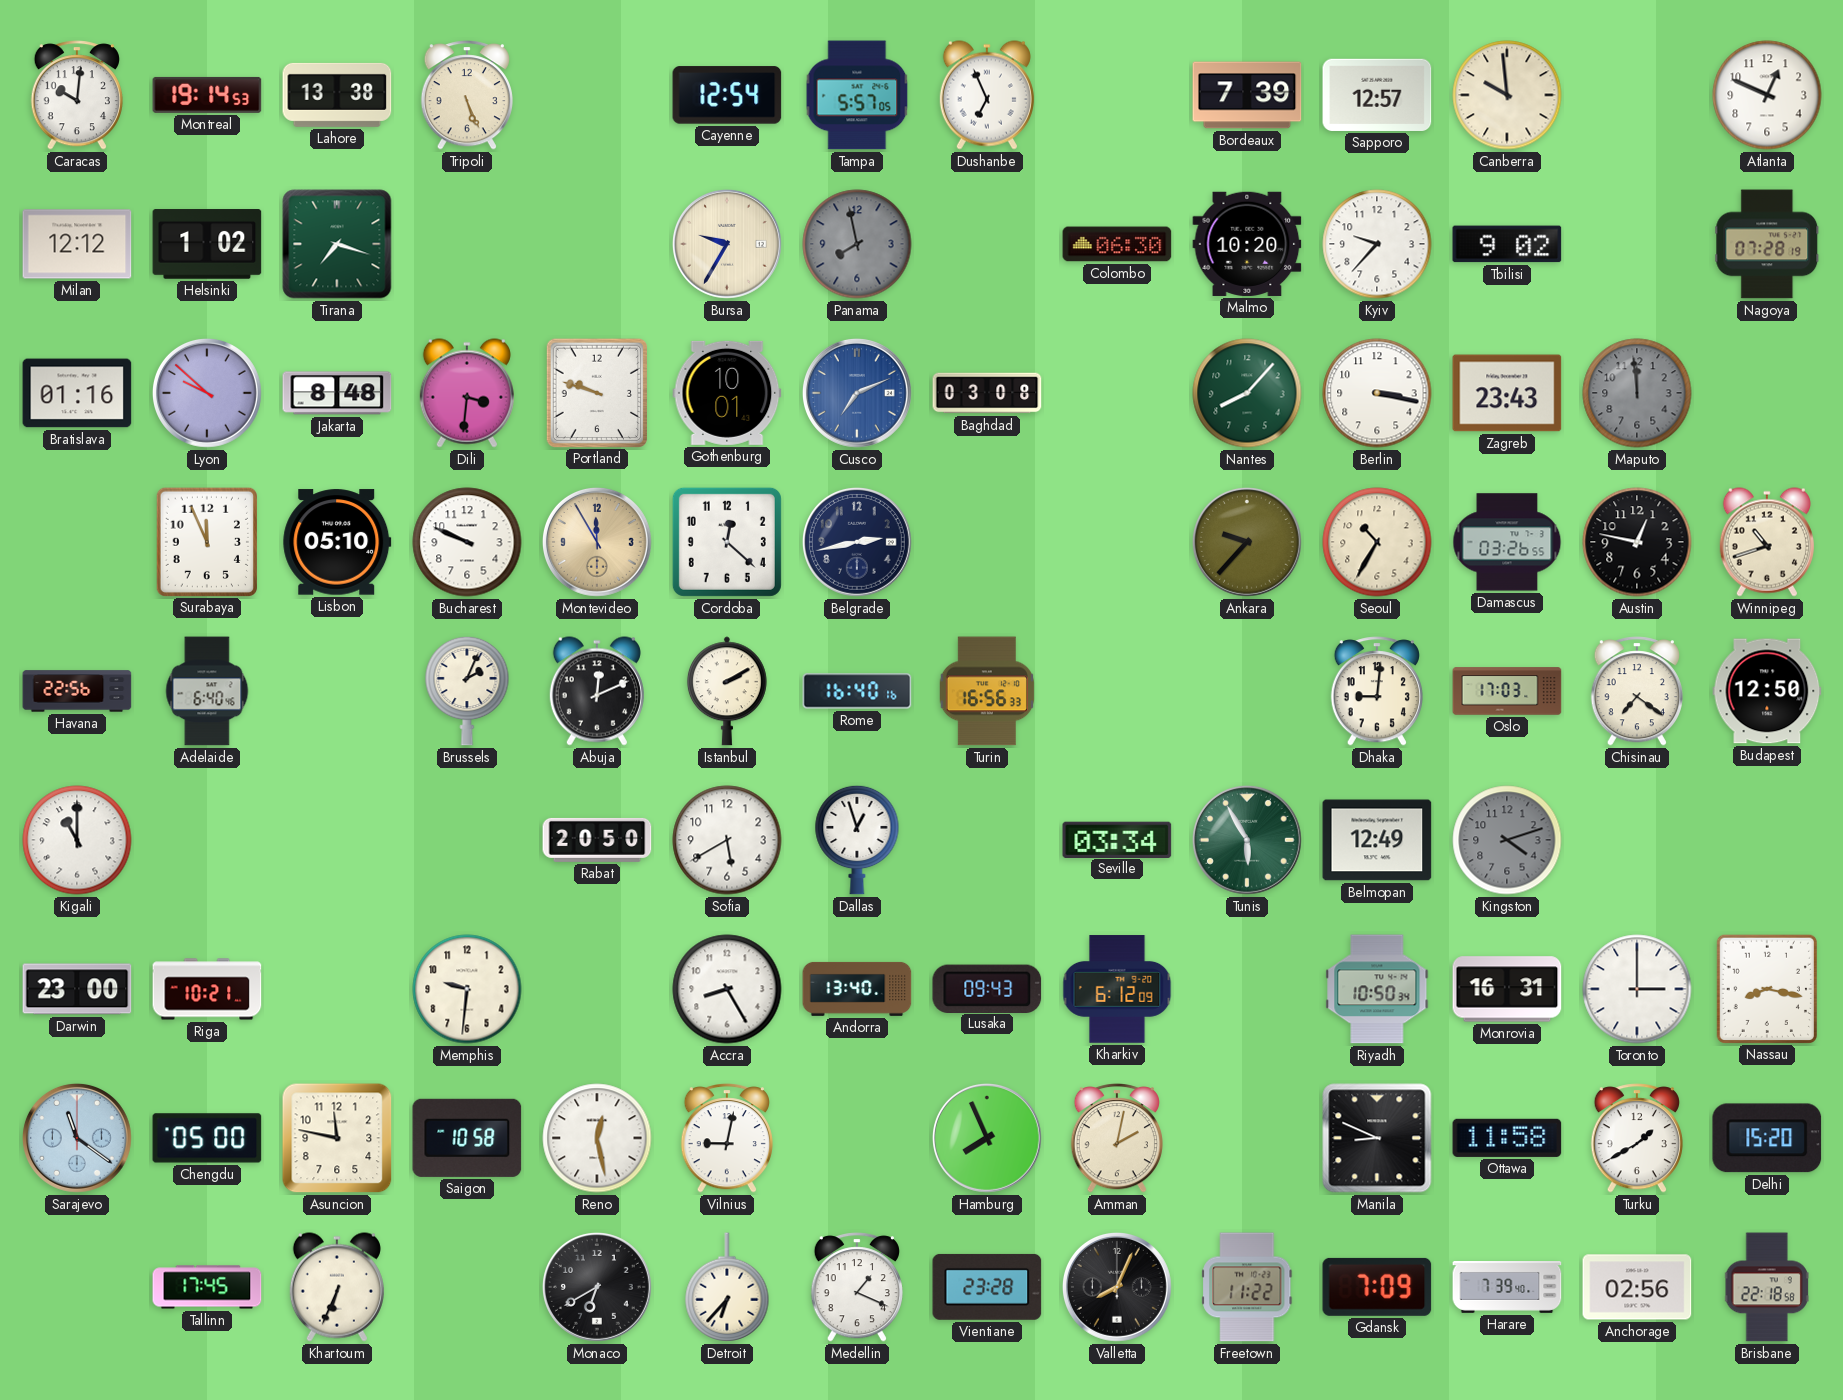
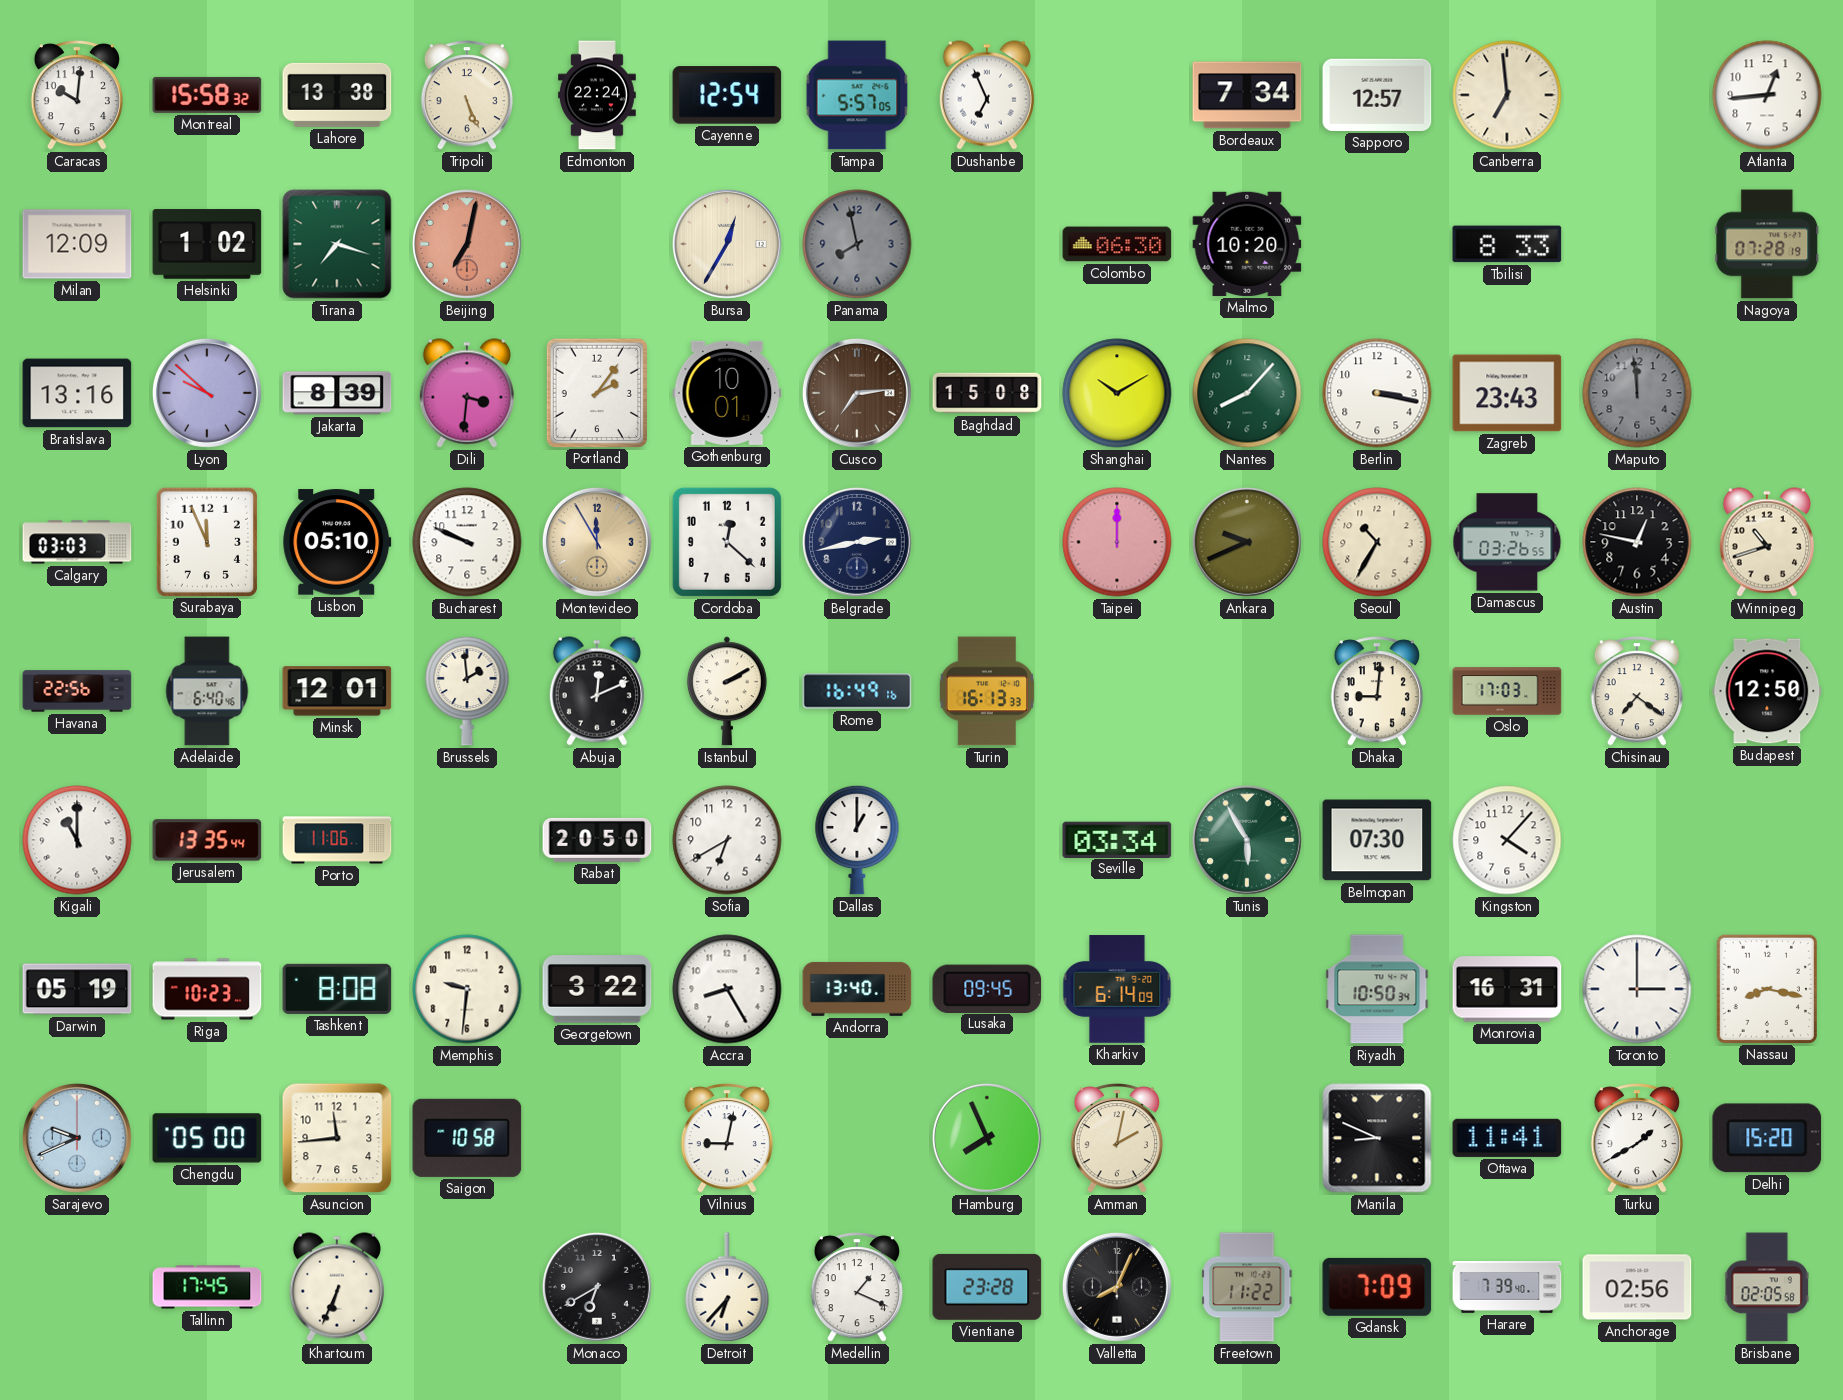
Montreal: 19:14 -> 15:58
Edmonton: none -> 22:24
Bordeaux: 7:39 -> 7:34
Canberra: 9:59 -> 6:59
Atlanta: 12:49 -> 12:44
Milan: 12:12 -> 12:09
Beijing: none -> 7:02
Bursa: 9:35 -> 12:35
Kyiv: 9:37 -> none
Tbilisi: 9:02 -> 8:33
Bratislava: 01:16 -> 13:16
Jakarta: 8:48 -> 8:39
Portland: 9:48 -> 2:06
Cusco: 7:11 -> 7:14
Cusco dial: blue -> brown
Baghdad: 03:08 -> 15:08
Shanghai: none -> 10:10
Calgary: none -> 03:03
Taipei: none -> 12:00
Ankara: 9:37 -> 9:41
Minsk: none -> 12:01
Brussels: 2:04 -> 1:59
Rome: 16:40 -> 16:49
Turin: 16:56 -> 16:13
Jerusalem: none -> 13:35
Porto: none -> 11:06
Sofia: 5:40 -> 6:40
Dallas: 12:57 -> 1:00
Belmopan: 12:49 -> 07:30
Kingston: 4:12 -> 4:07
Kingston dial: grey -> white
Darwin: 23:00 -> 05:19
Riga: 10:21 -> 10:23
Tashkent: none -> 8:08
Georgetown: none -> 3:22
Lusaka: 09:43 -> 09:45
Kharkiv: 6:12 -> 6:14
Sarajevo: 11:21 -> 9:41
Asuncion: 11:47 -> 11:44
Reno: 12:28 -> none
Ottawa: 11:58 -> 11:41
Brisbane: 22:18 -> 02:05
